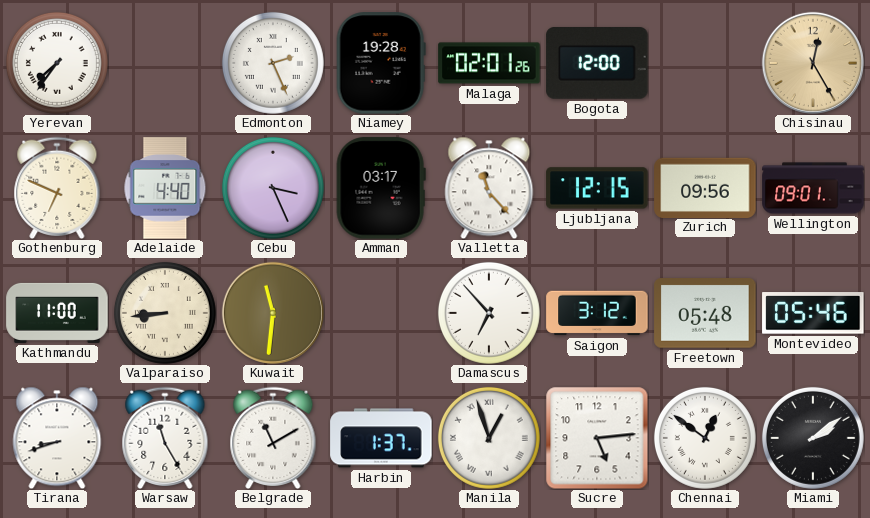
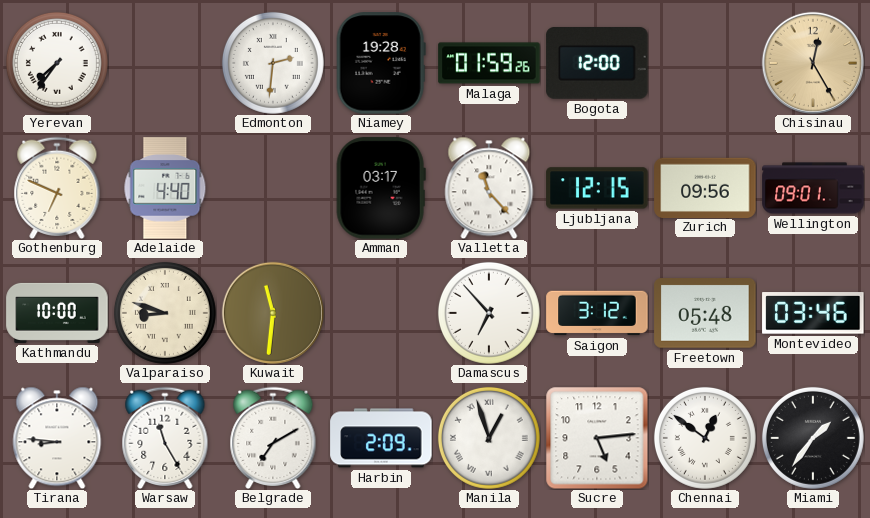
Edmonton: 2:26 -> 2:31
Malaga: 02:01 -> 01:59
Cebu: 3:26 -> none
Kathmandu: 11:00 -> 10:00
Valparaiso: 8:44 -> 8:48
Montevideo: 05:46 -> 03:46
Tirana: 8:42 -> 8:46
Belgrade: 11:10 -> 7:10
Harbin: 1:37 -> 2:09
Miami: 2:09 -> 1:36
